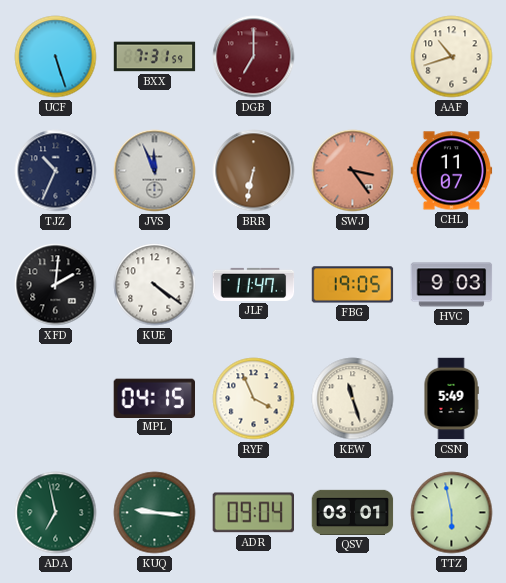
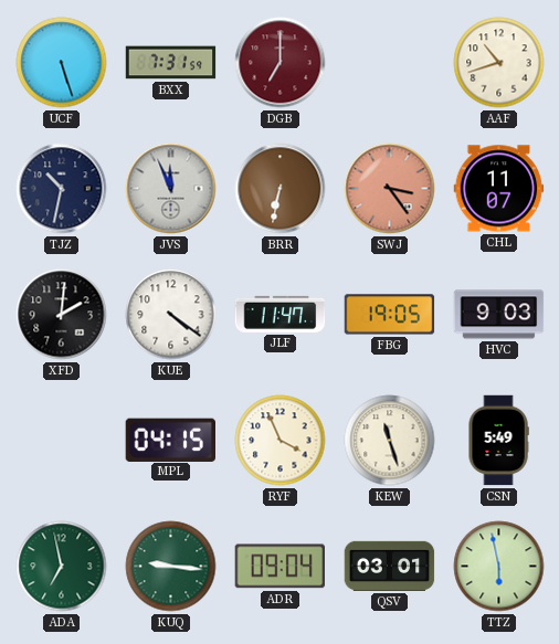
TJZ: 10:34 -> 10:32
